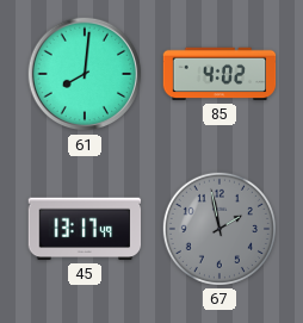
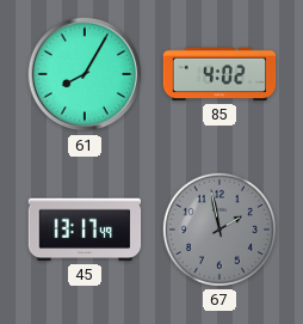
61: 8:01 -> 8:05
